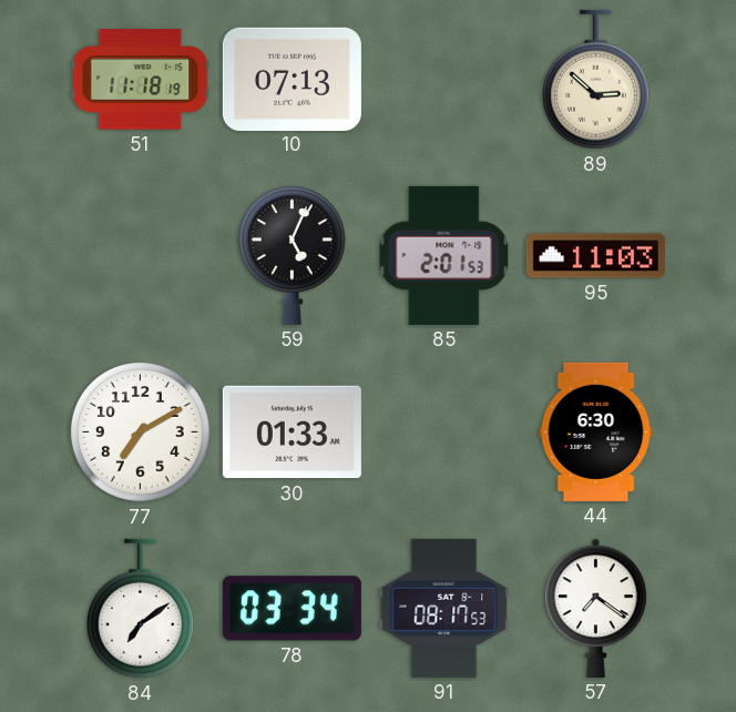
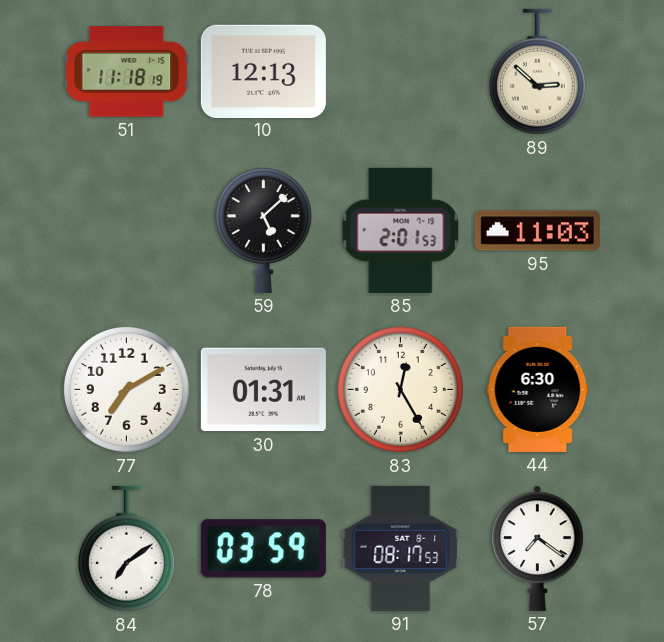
10: 07:13 -> 12:13
59: 5:04 -> 5:08
30: 01:33 -> 01:31
83: none -> 12:25
78: 03:34 -> 03:59
